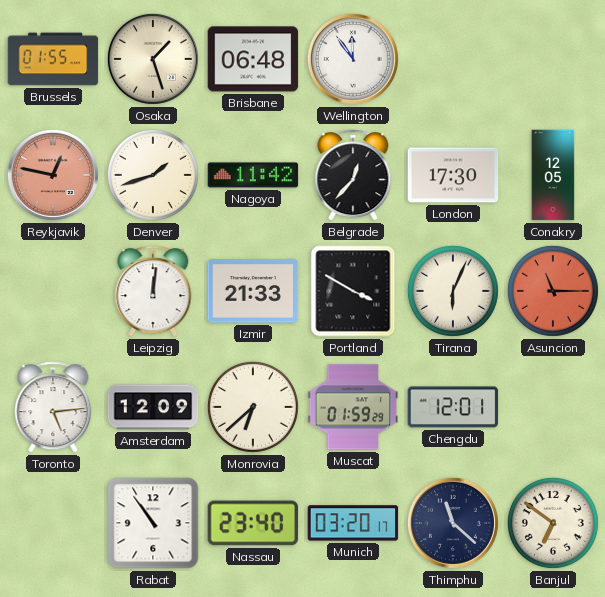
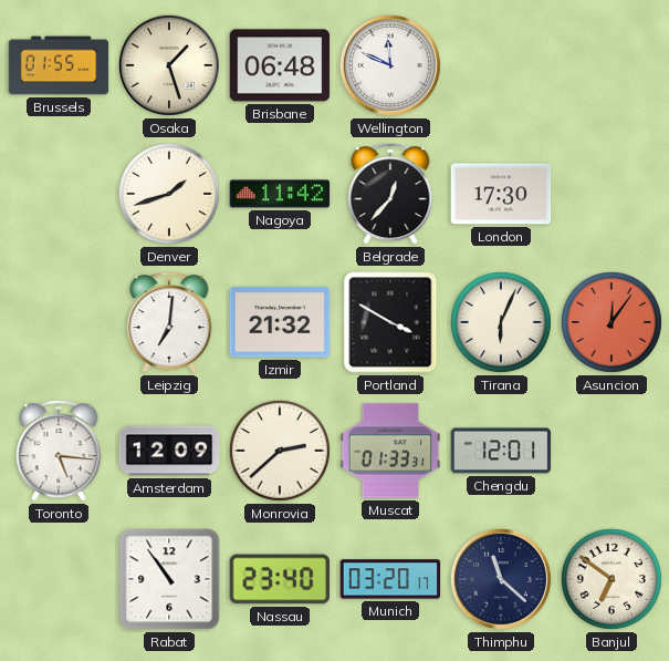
Wellington: 11:54 -> 11:49
Reykjavik: 12:47 -> none
Conakry: 12:05 -> none
Leipzig: 12:01 -> 7:01
Izmir: 21:33 -> 21:32
Asuncion: 11:15 -> 12:06
Toronto: 5:14 -> 5:16
Monrovia: 6:38 -> 2:38
Muscat: 01:59 -> 01:33
